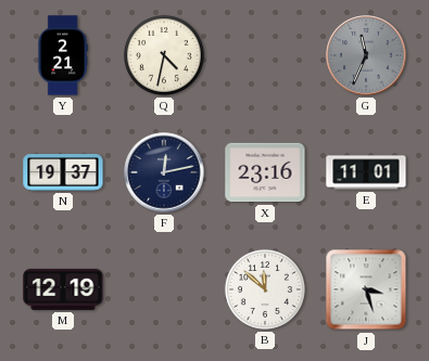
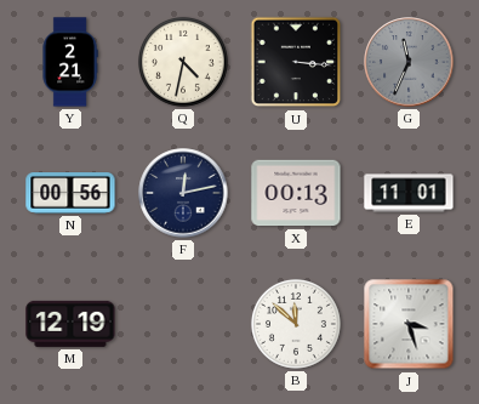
U: none -> 3:16
N: 19:37 -> 00:56
X: 23:16 -> 00:13
